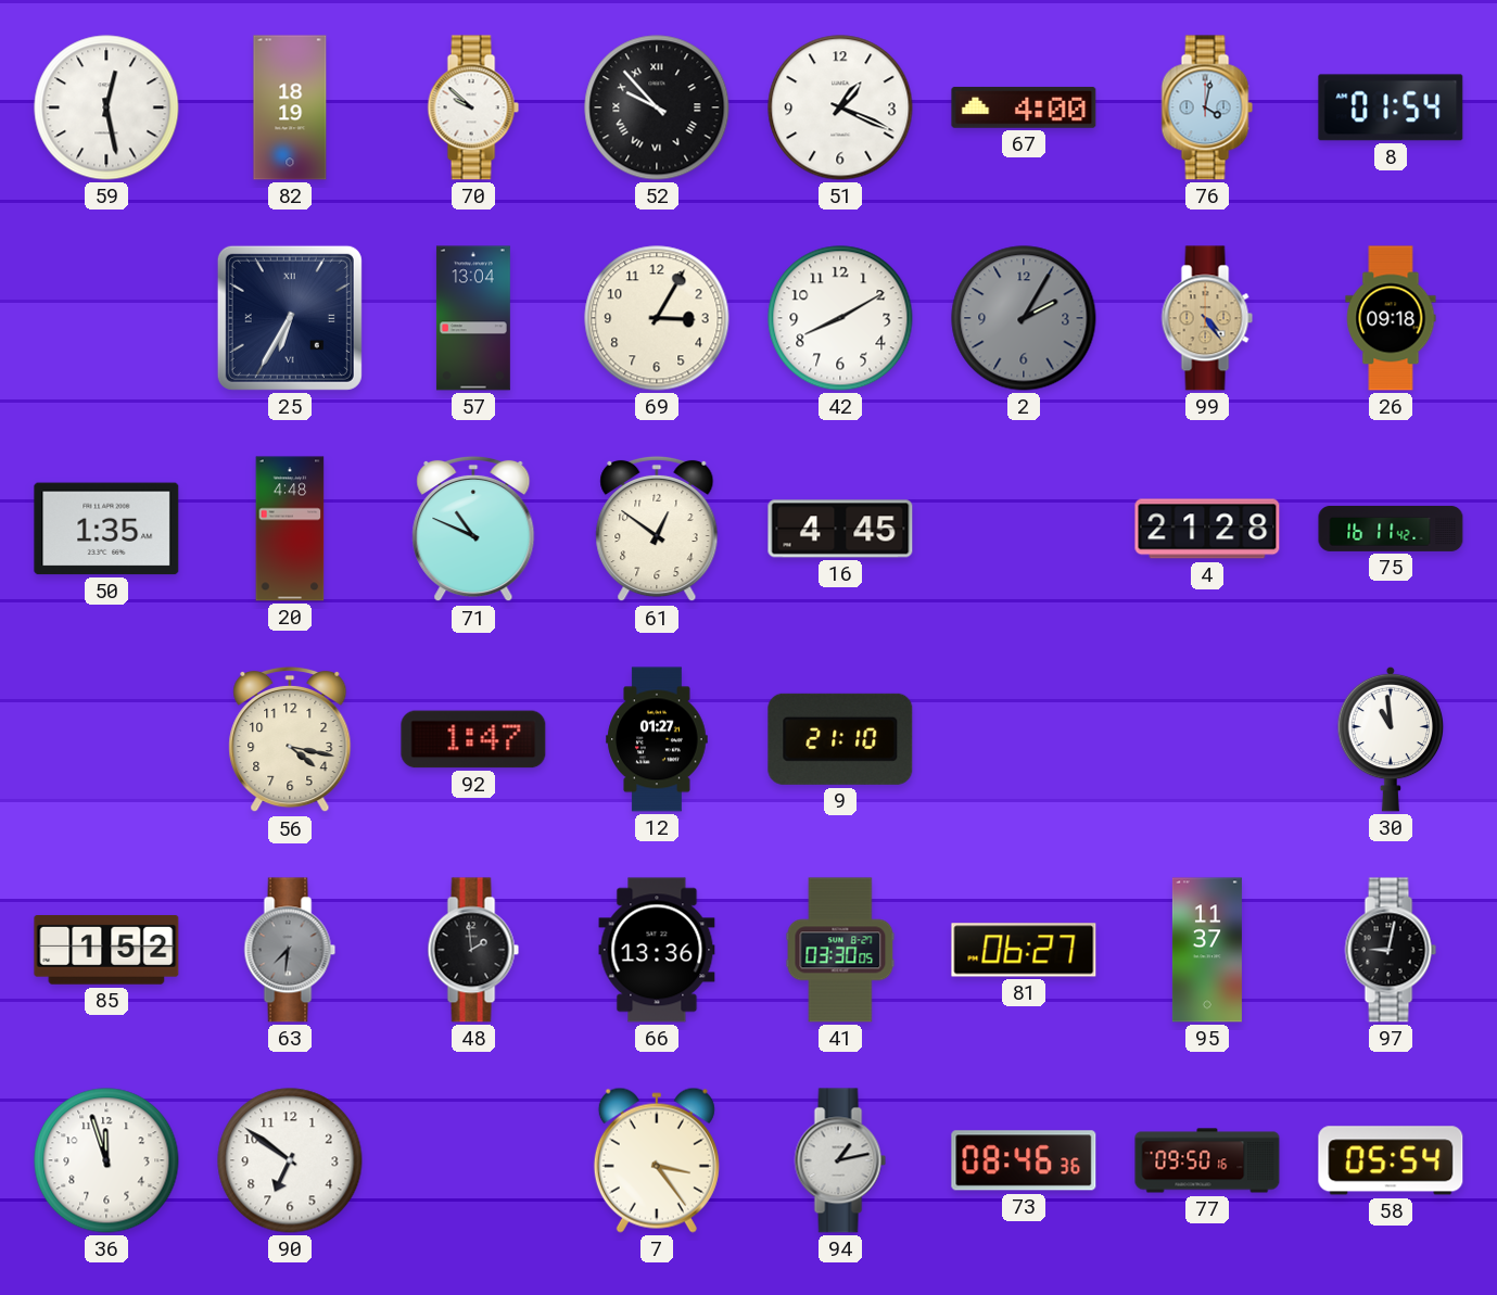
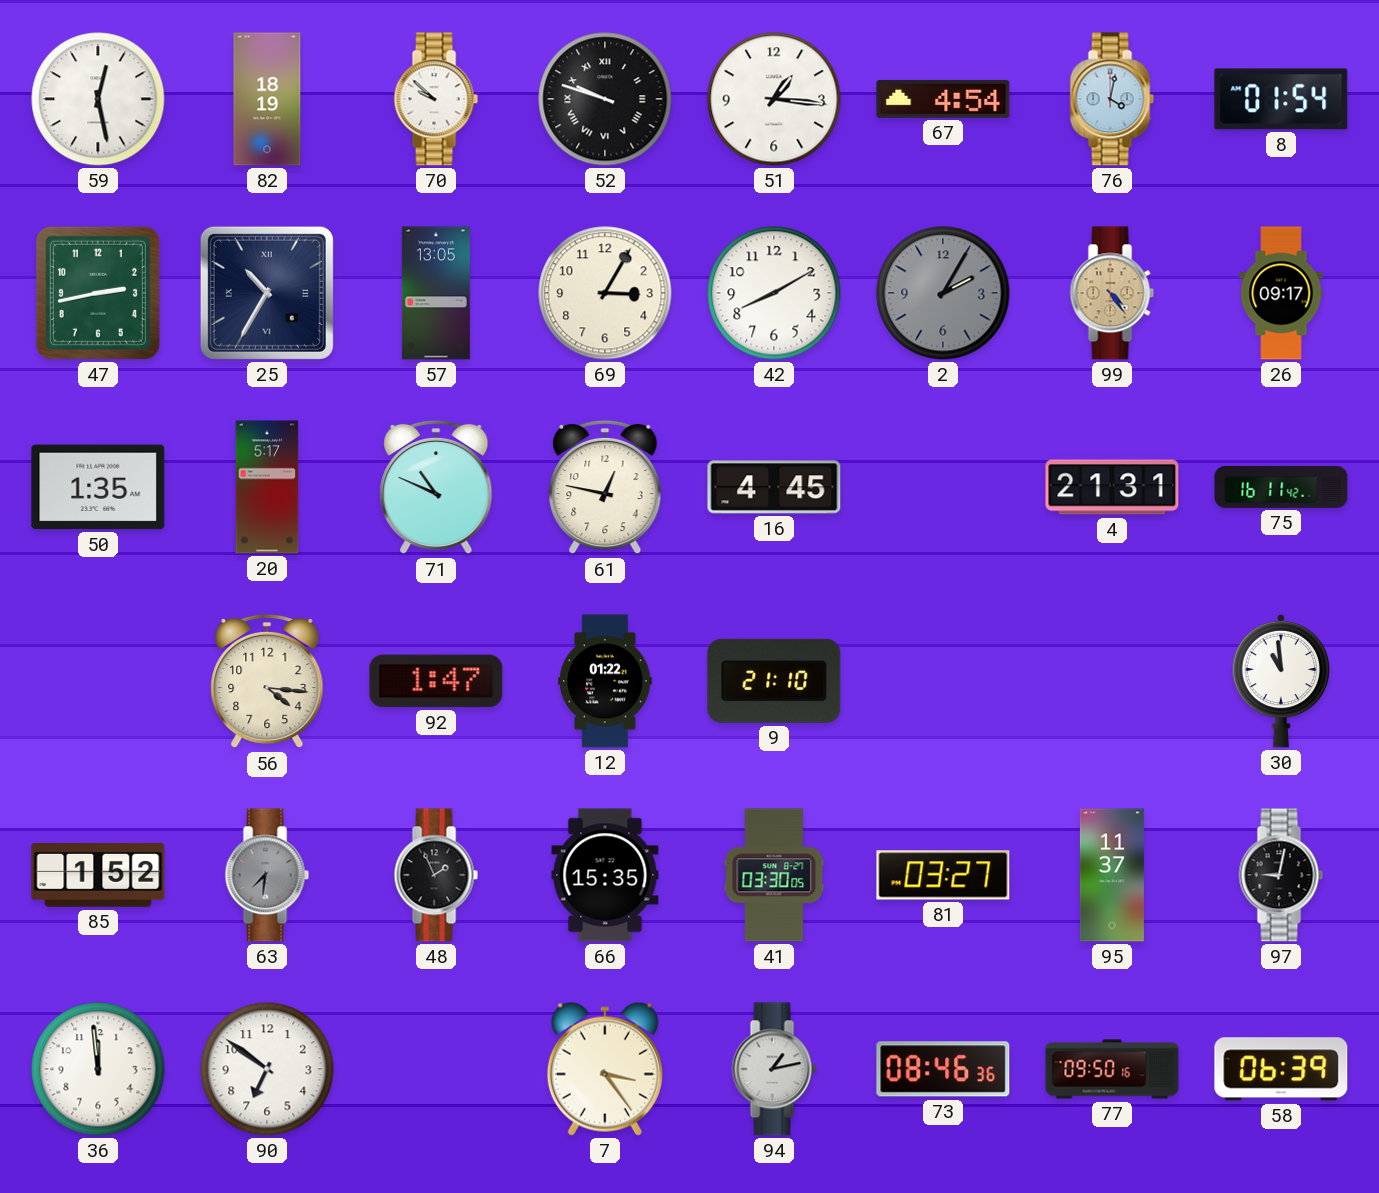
52: 9:53 -> 9:48
51: 1:19 -> 1:16
67: 4:00 -> 4:54
47: none -> 2:43
25: 6:35 -> 10:35
57: 13:04 -> 13:05
26: 09:18 -> 09:17
20: 4:48 -> 5:17
61: 12:51 -> 12:47
4: 21:28 -> 21:31
56: 4:17 -> 4:16
12: 01:27 -> 01:22
48: 1:59 -> 1:56
66: 13:36 -> 15:35
81: 06:27 -> 03:27
36: 11:57 -> 11:59
58: 05:54 -> 06:39
